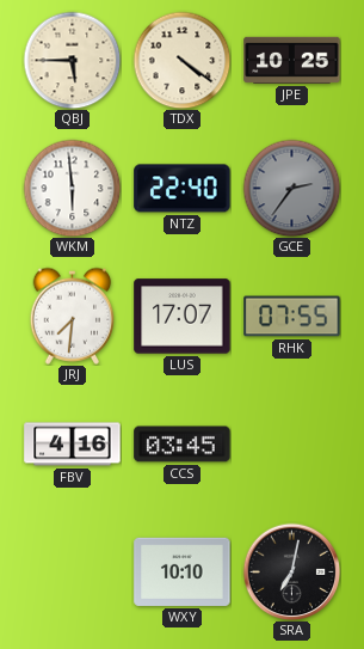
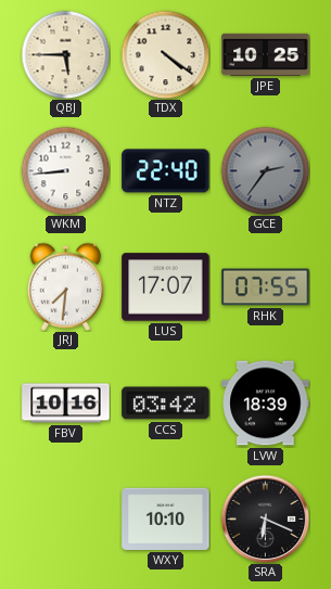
WKM: 5:59 -> 8:44
FBV: 4:16 -> 10:16
CCS: 03:45 -> 03:42
LVW: none -> 18:39
SRA: 7:02 -> 6:19
